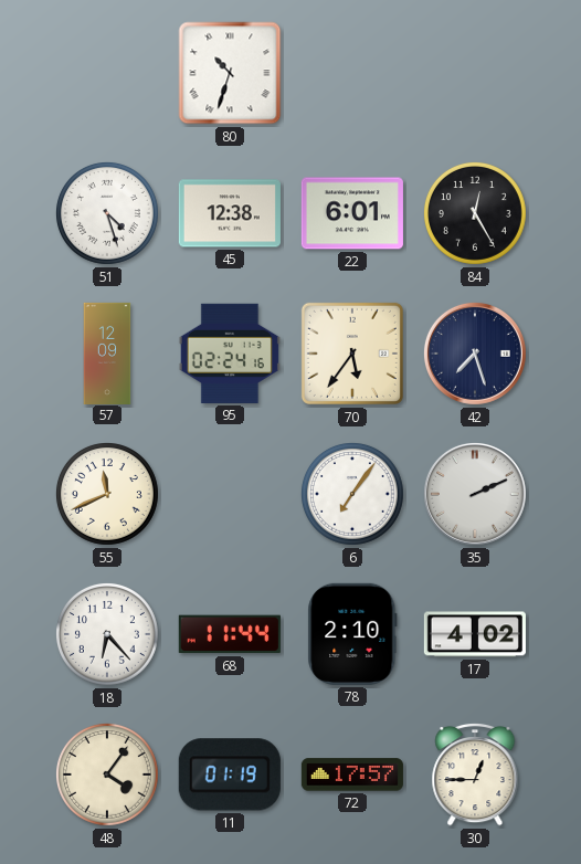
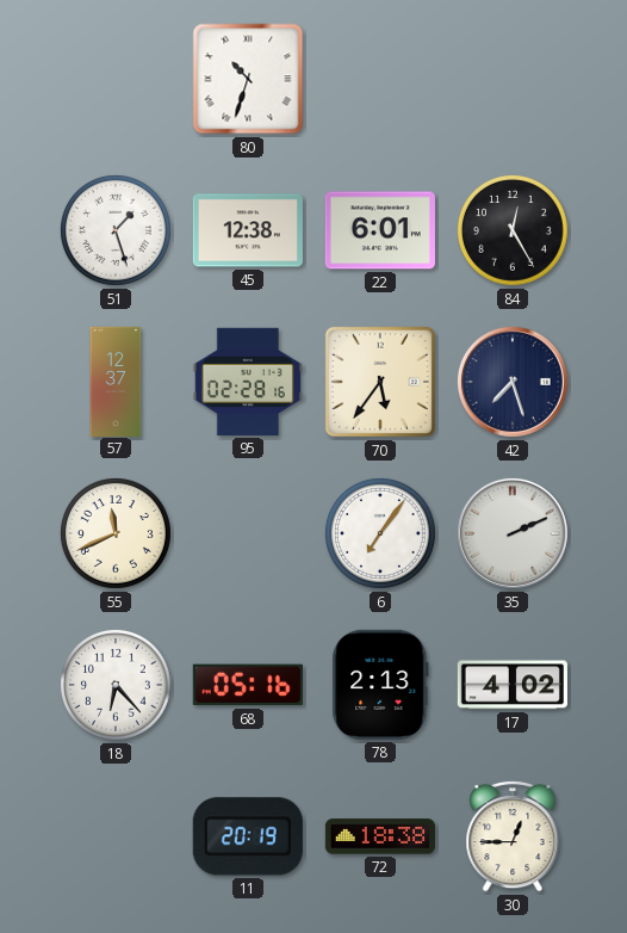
51: 4:27 -> 1:27
57: 12:09 -> 12:37
95: 02:24 -> 02:28
68: 11:44 -> 05:16
78: 2:10 -> 2:13
48: 4:06 -> none
11: 01:19 -> 20:19
72: 17:57 -> 18:38
